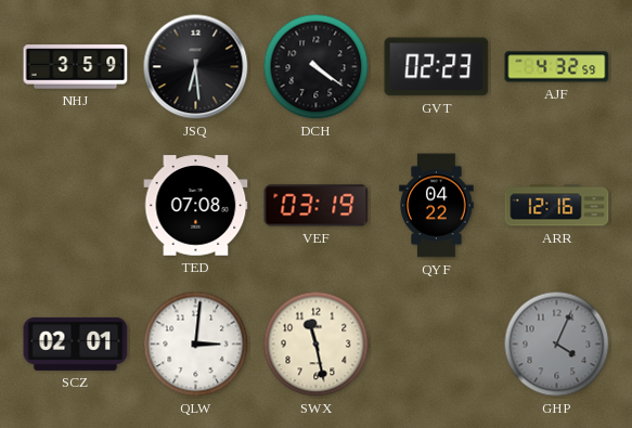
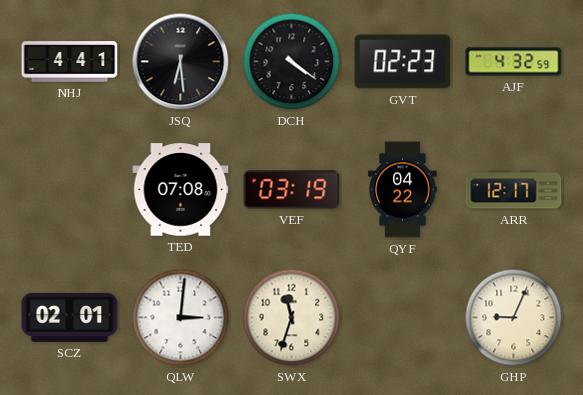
NHJ: 3:59 -> 4:41
ARR: 12:16 -> 12:17
SWX: 11:28 -> 11:33
GHP: 4:04 -> 9:04
GHP dial: grey -> cream
